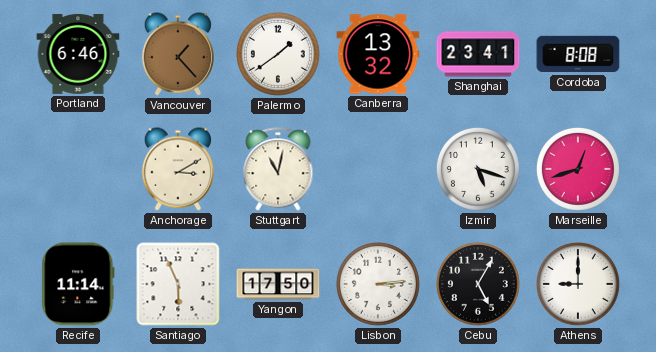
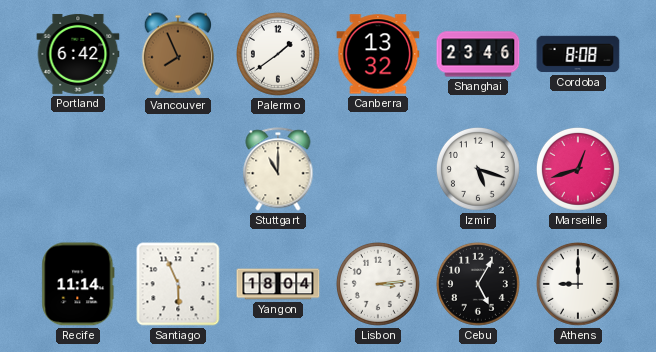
Portland: 6:46 -> 6:42
Vancouver: 1:23 -> 7:56
Shanghai: 23:41 -> 23:46
Anchorage: 3:10 -> none
Stuttgart: 11:02 -> 11:00
Yangon: 17:50 -> 18:04
